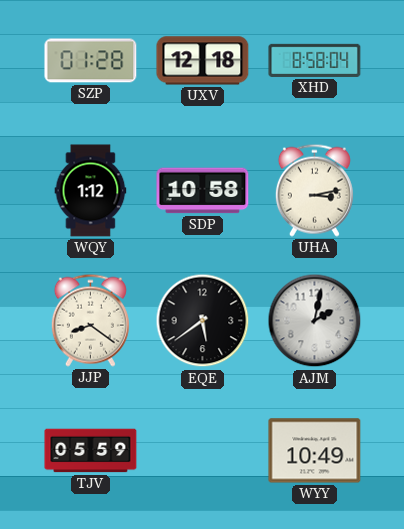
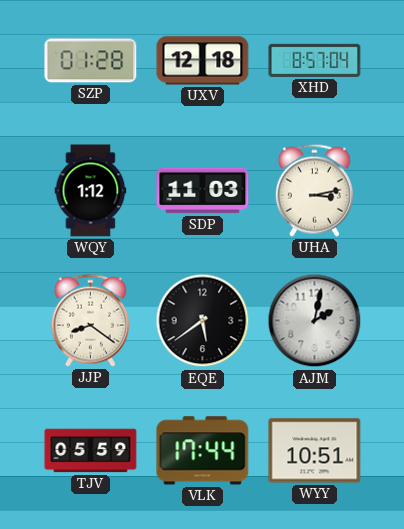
XHD: 8:58 -> 8:57
SDP: 10:58 -> 11:03
VLK: none -> 17:44
WYY: 10:49 -> 10:51
